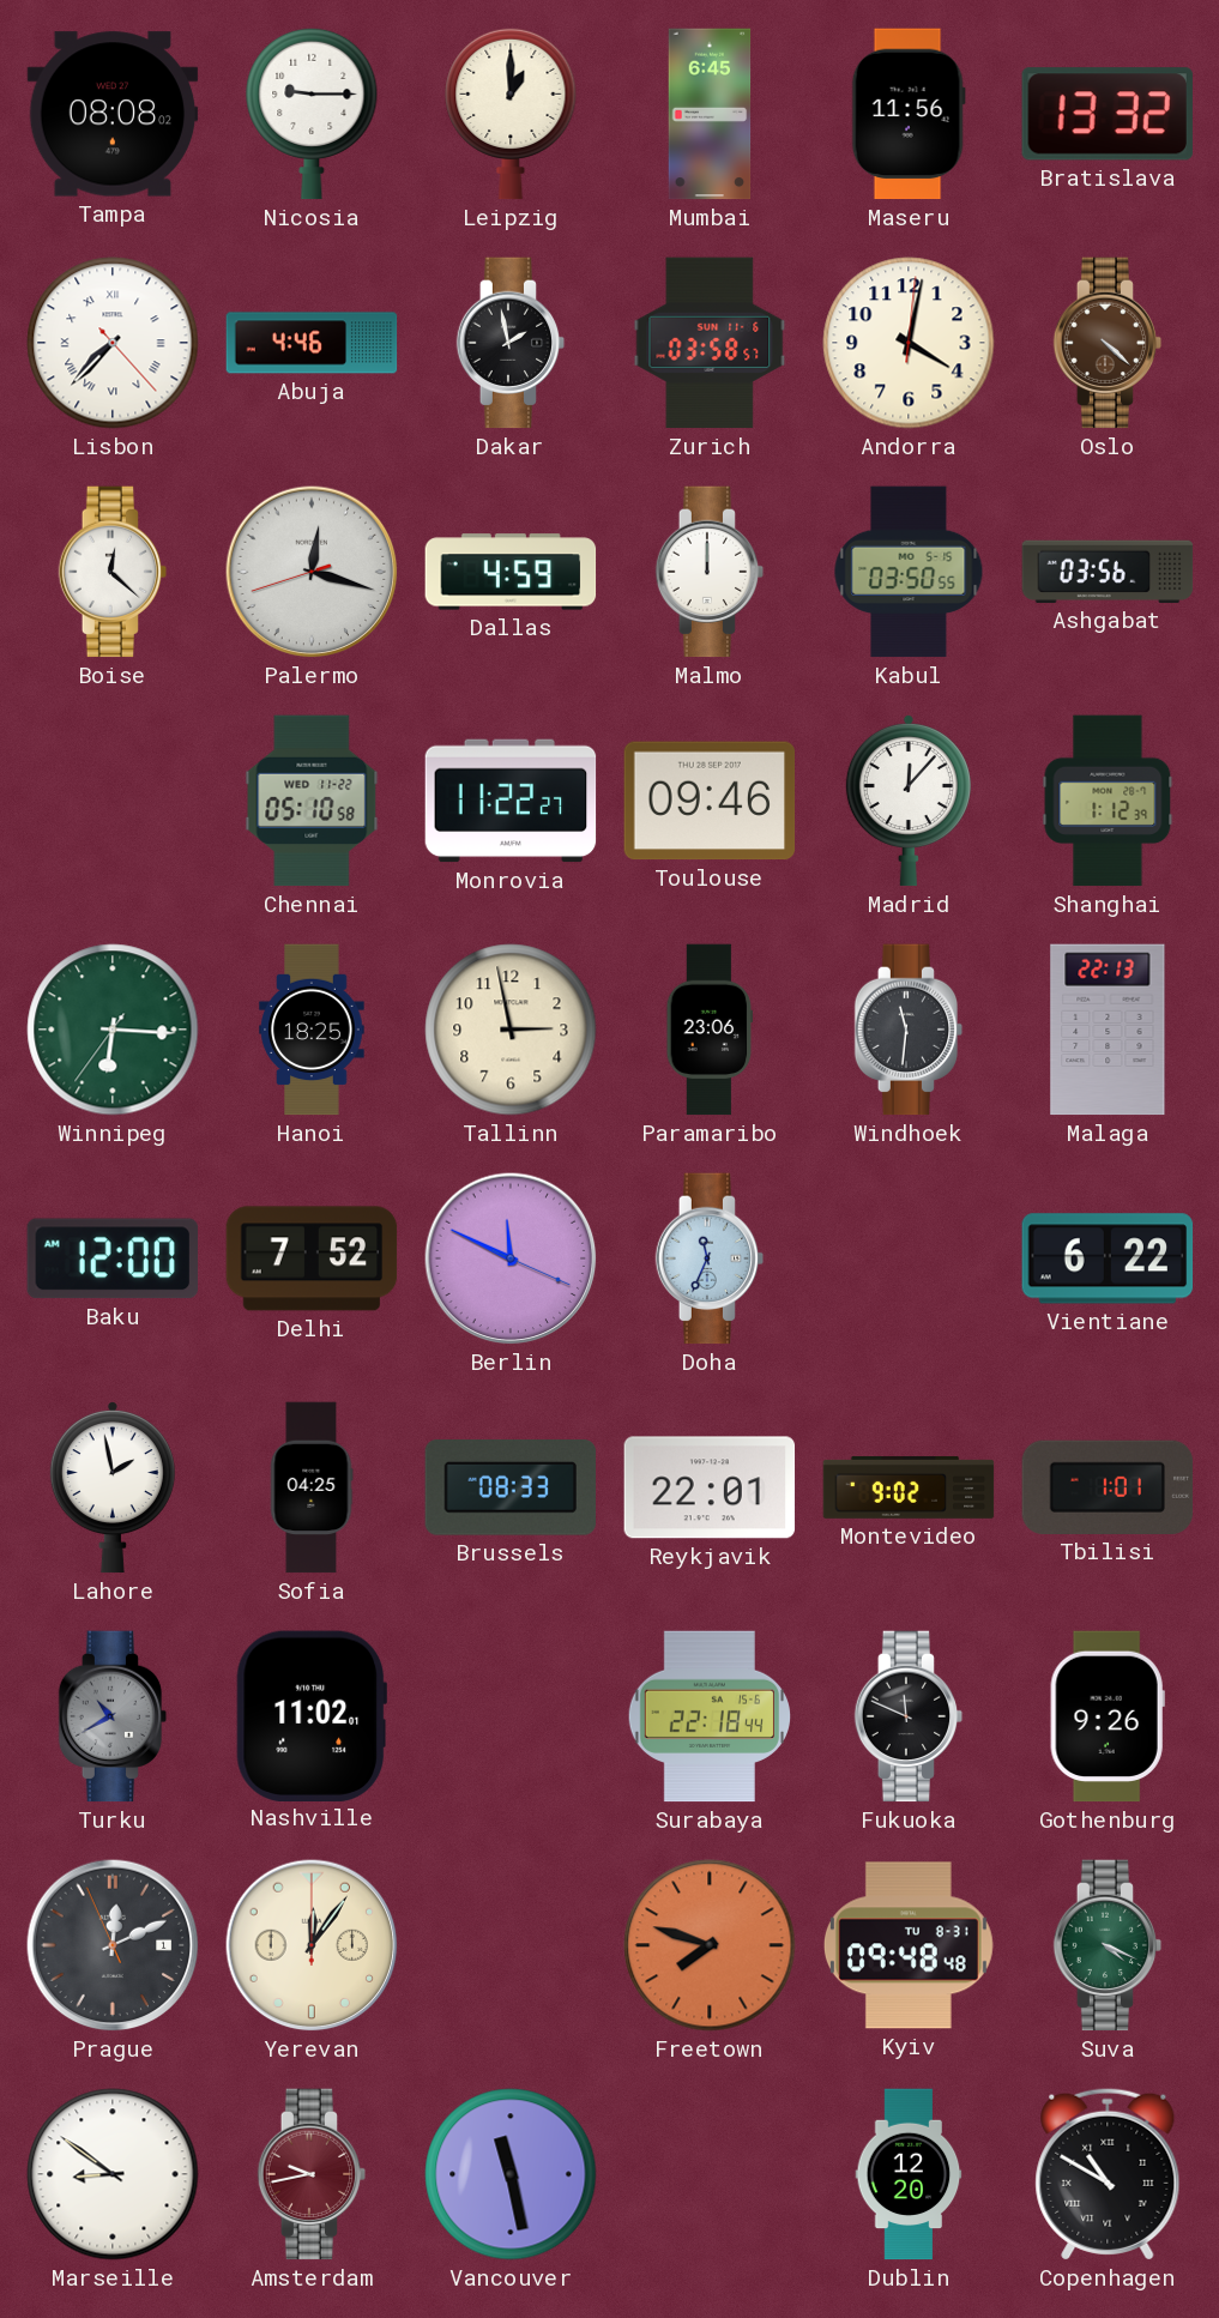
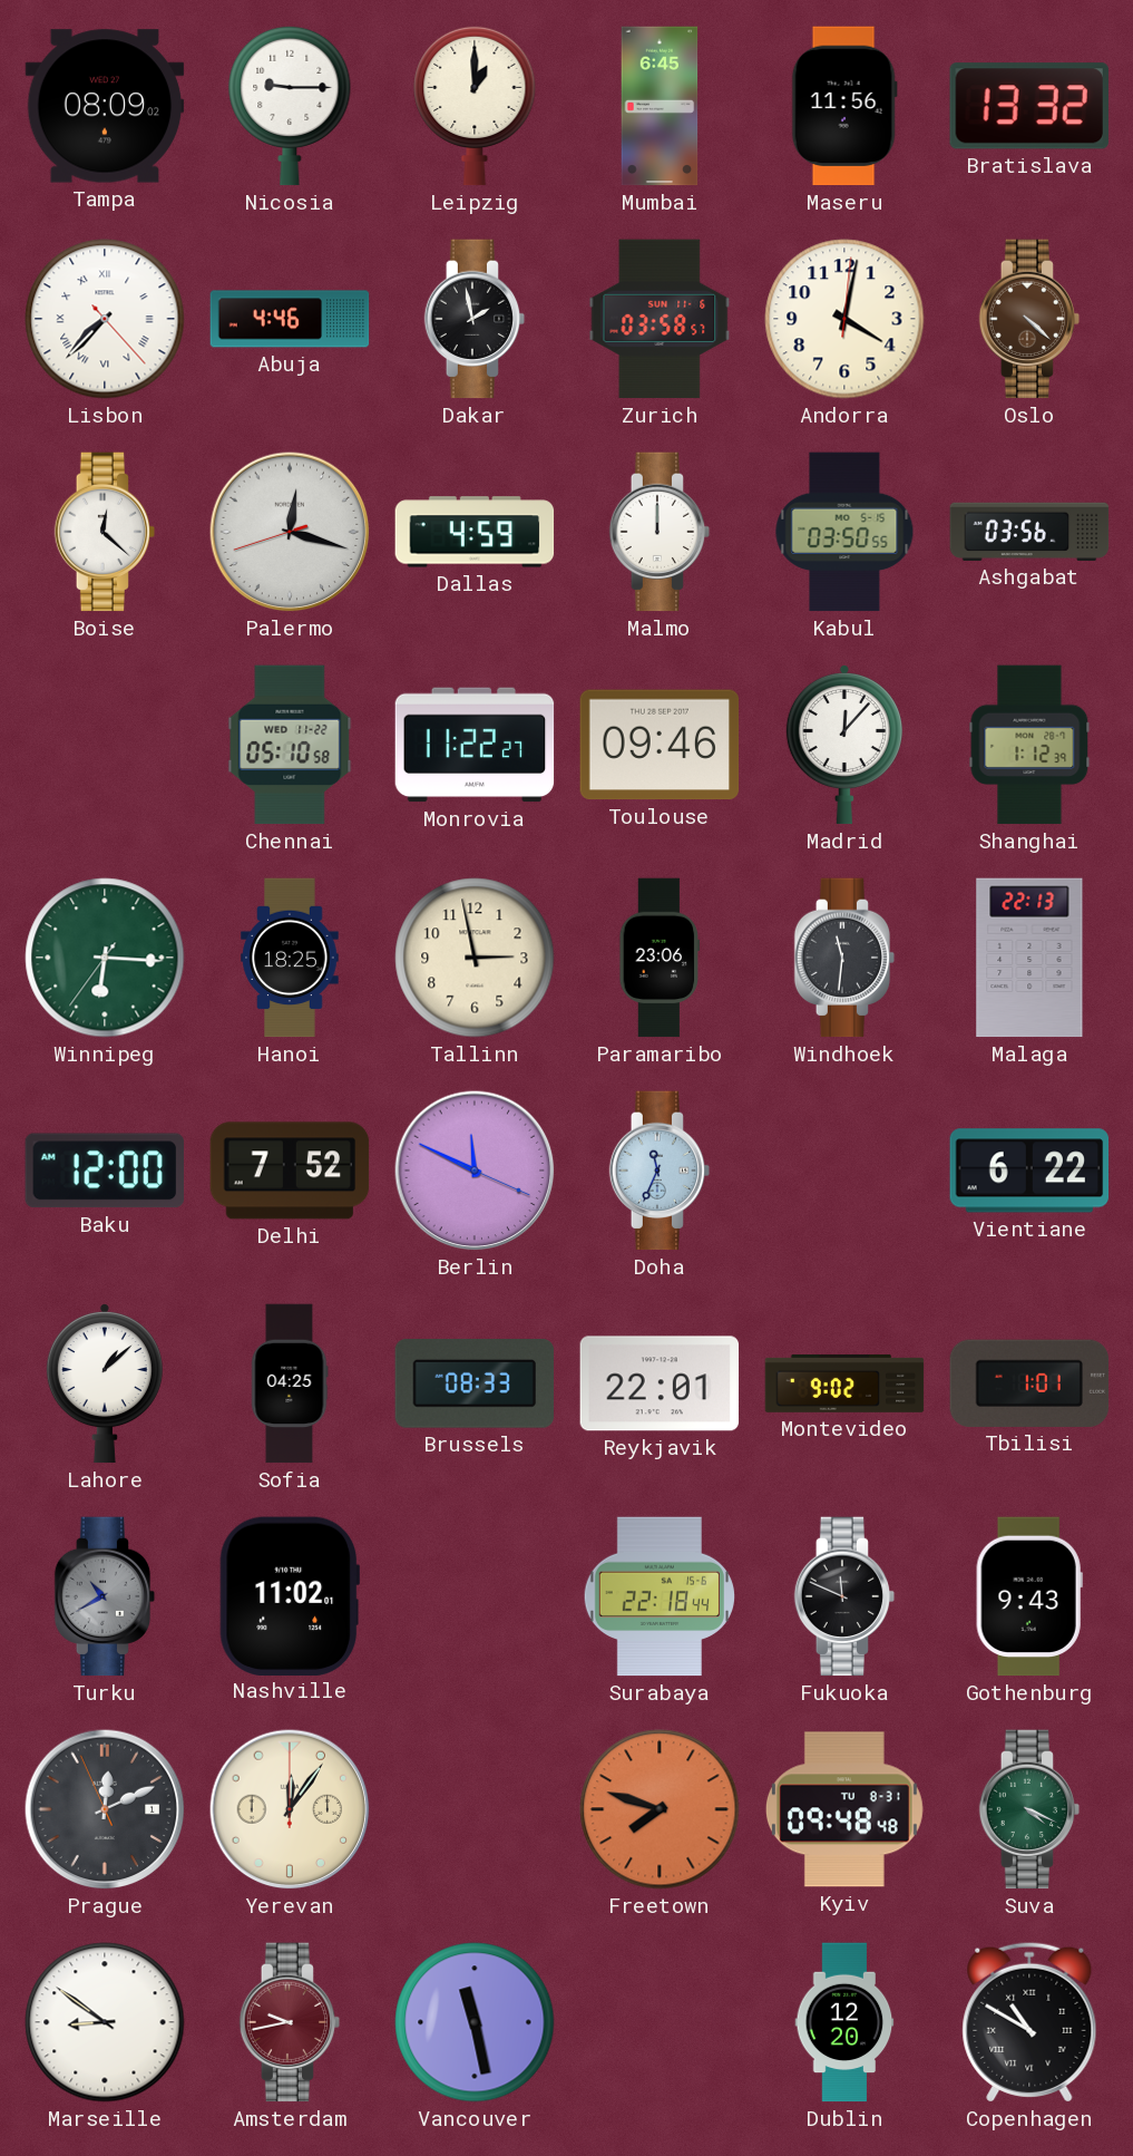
Tampa: 08:08 -> 08:09
Lahore: 1:58 -> 1:08
Gothenburg: 9:26 -> 9:43
